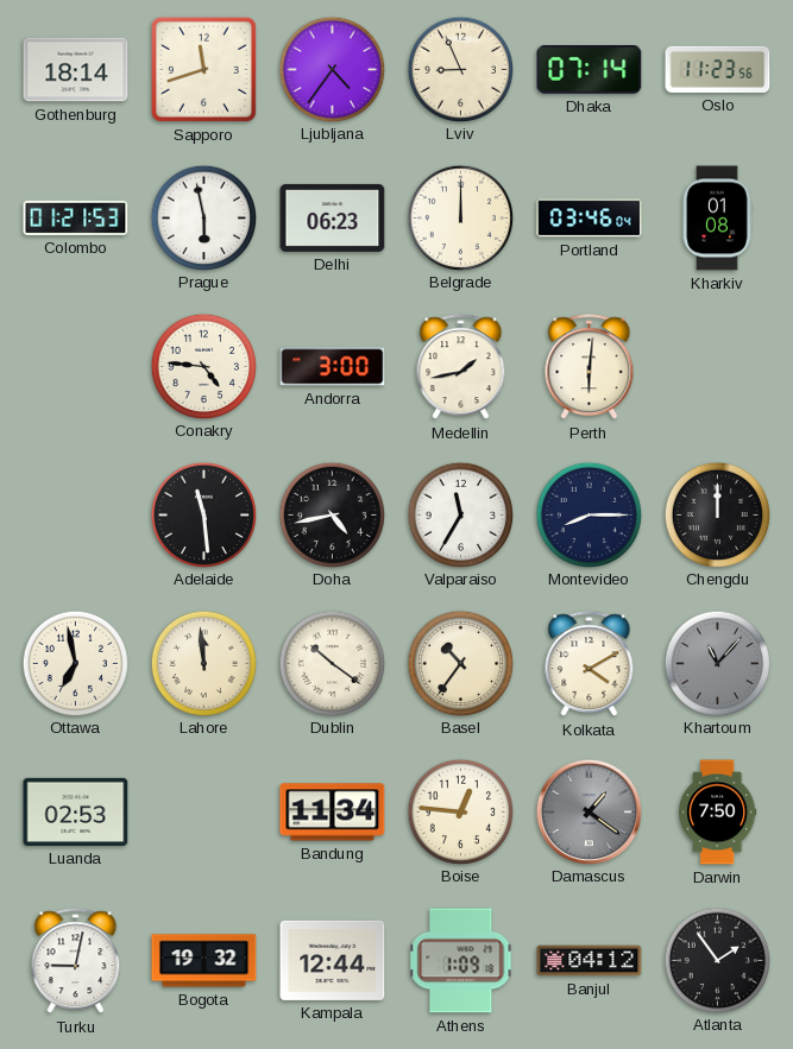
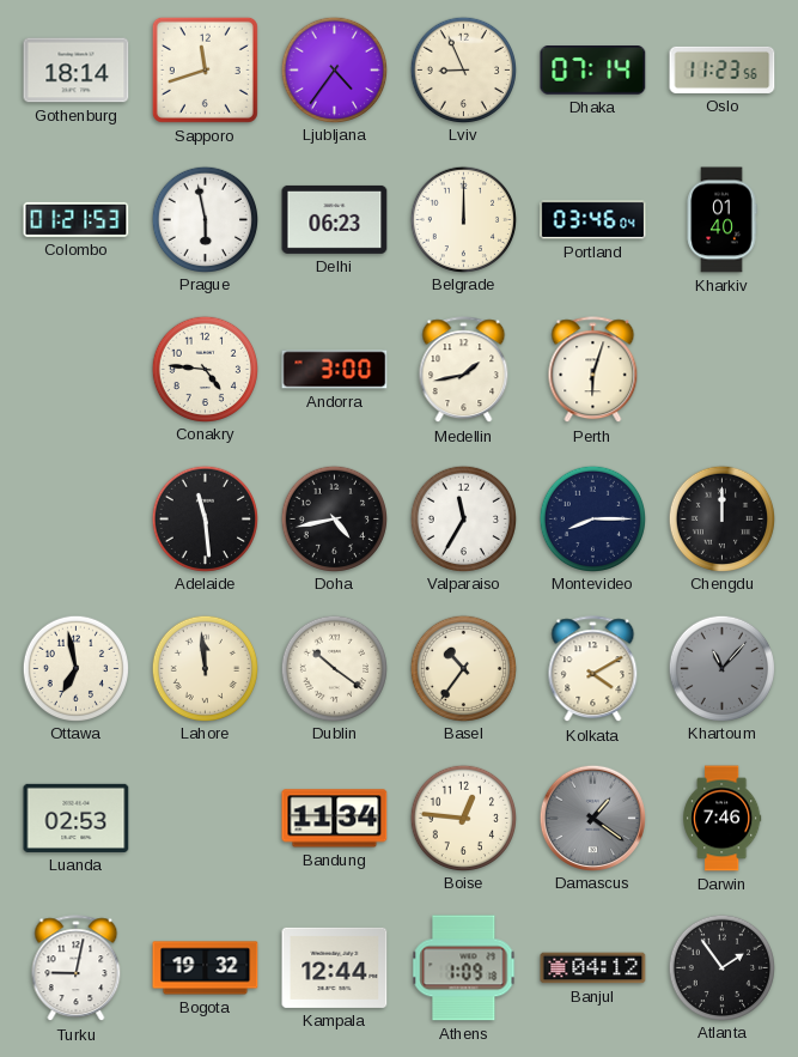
Kharkiv: 01:08 -> 01:40
Perth: 6:01 -> 6:03
Darwin: 7:50 -> 7:46
